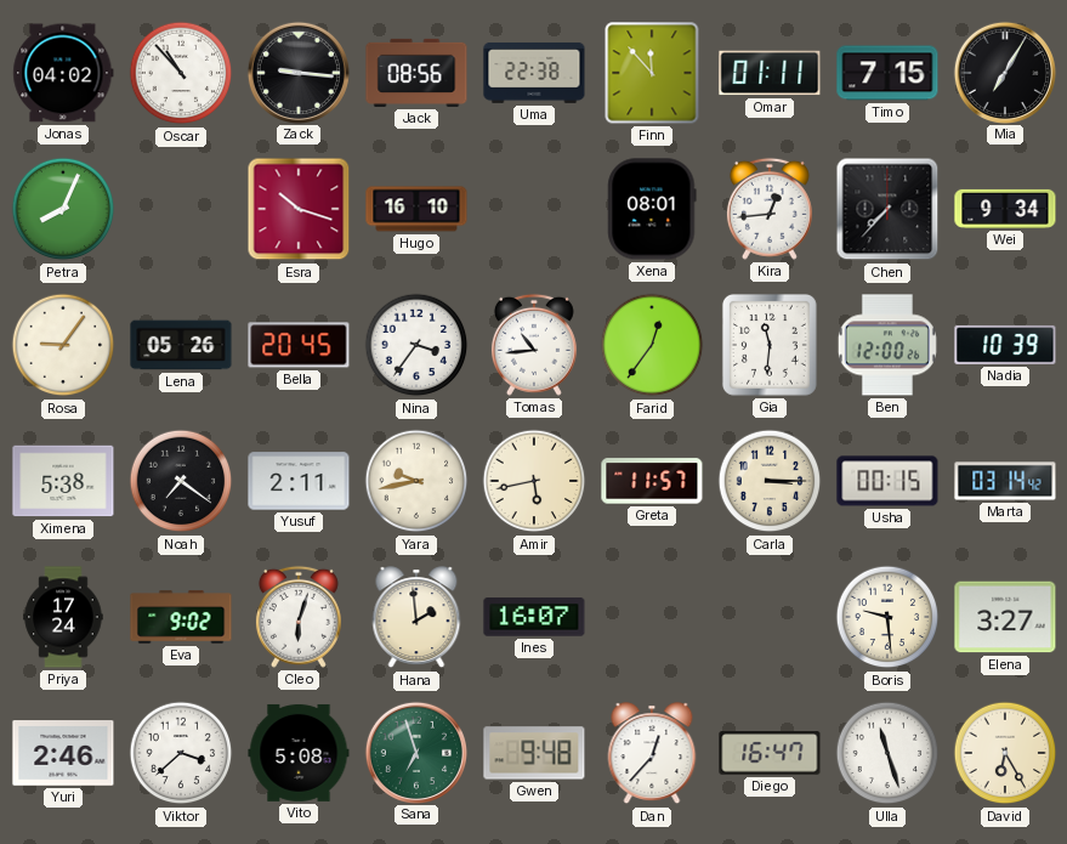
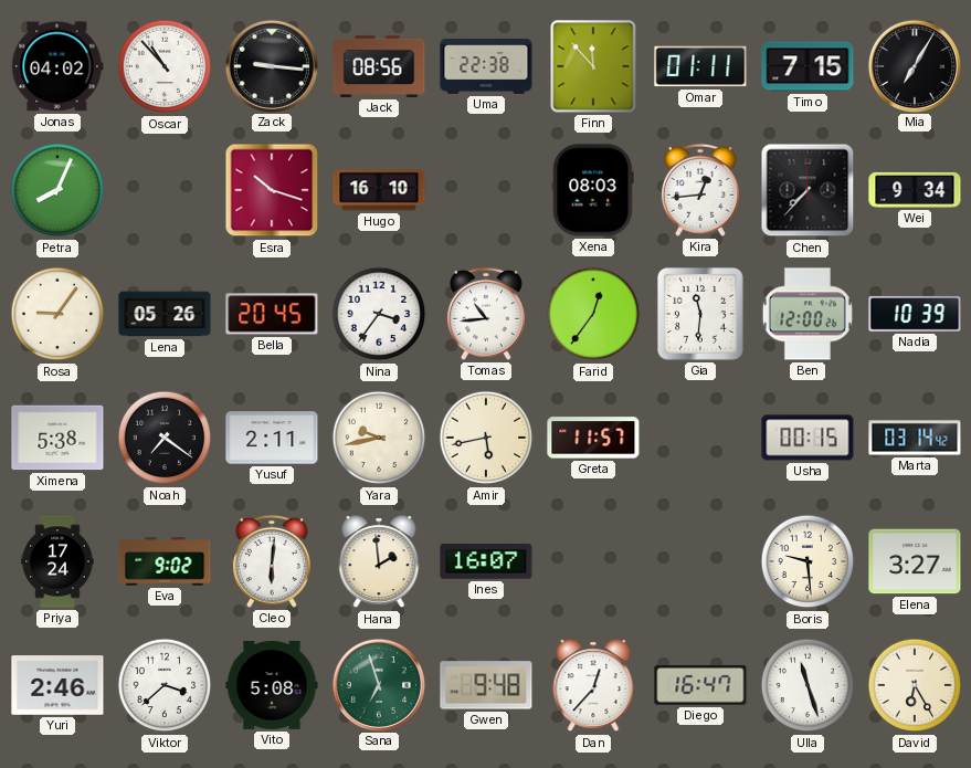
Xena: 08:01 -> 08:03
Carla: 3:15 -> none
Cleo: 6:03 -> 6:01
